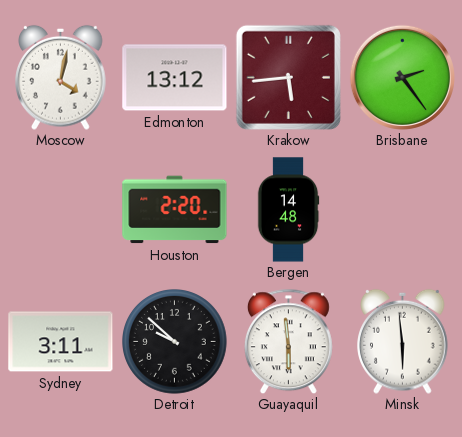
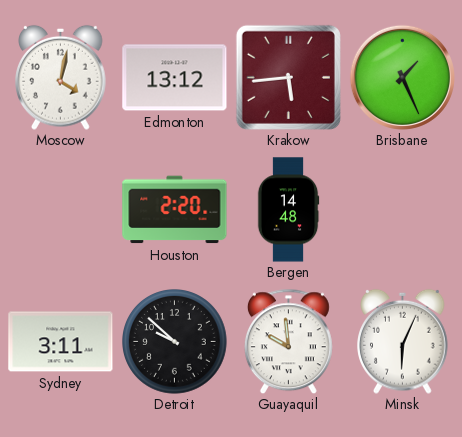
Brisbane: 2:24 -> 1:26
Guayaquil: 5:59 -> 9:59
Minsk: 5:59 -> 6:04
